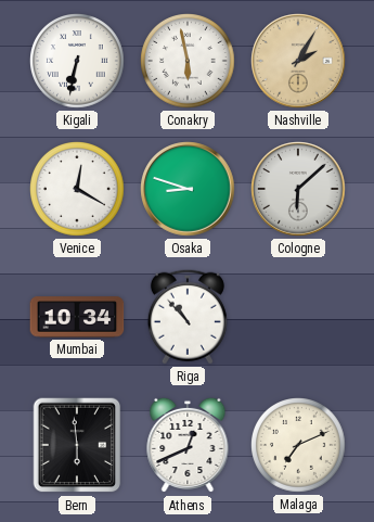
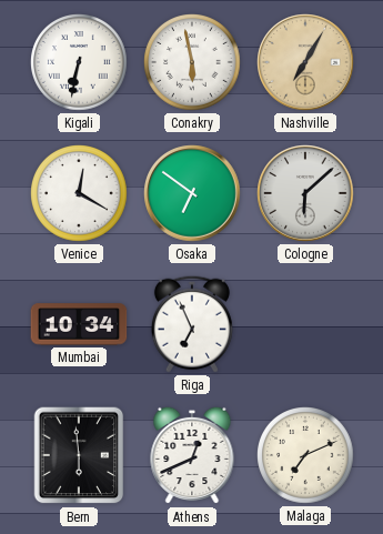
Nashville: 2:05 -> 7:05
Osaka: 8:48 -> 6:51
Riga: 10:53 -> 6:56
